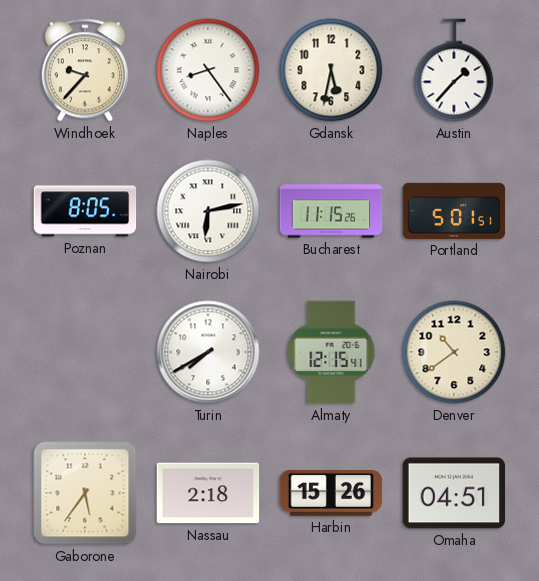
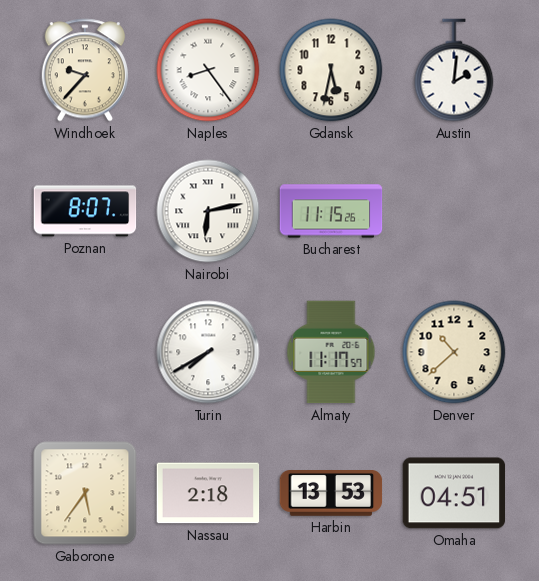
Austin: 1:37 -> 2:01
Poznan: 8:05 -> 8:07
Portland: 5:01 -> none
Almaty: 12:15 -> 11:17
Denver: 10:39 -> 10:38
Harbin: 15:26 -> 13:53
